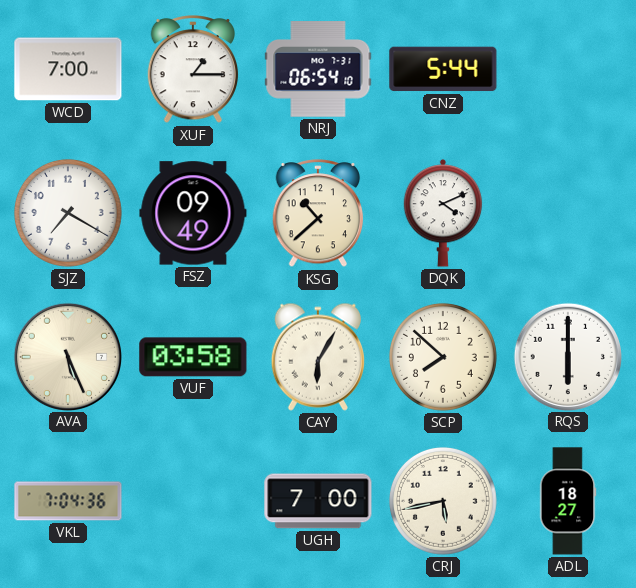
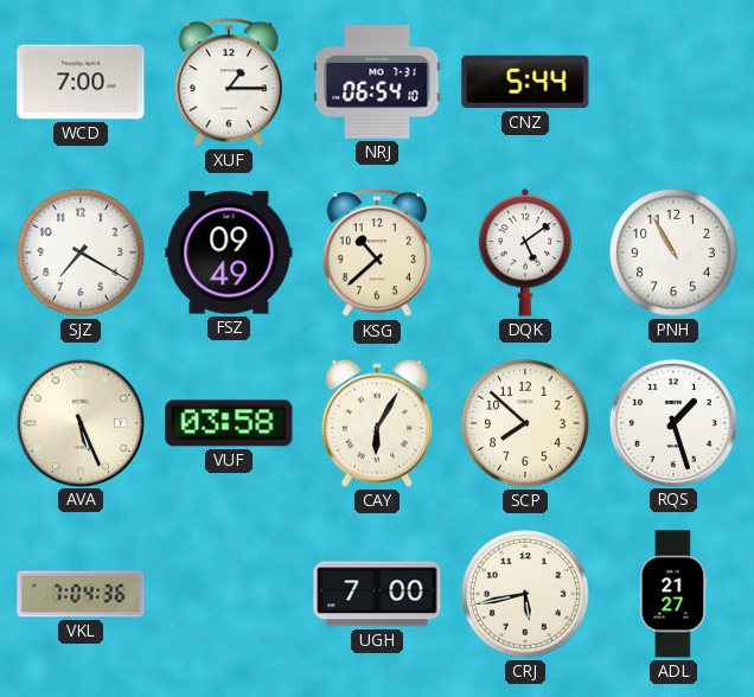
DQK: 4:11 -> 5:09
PNH: none -> 10:55
RQS: 6:00 -> 1:27
ADL: 18:27 -> 21:27
